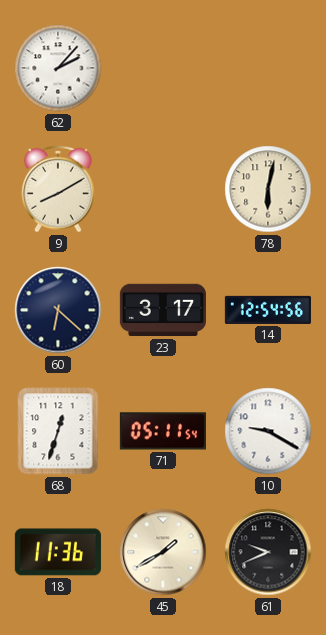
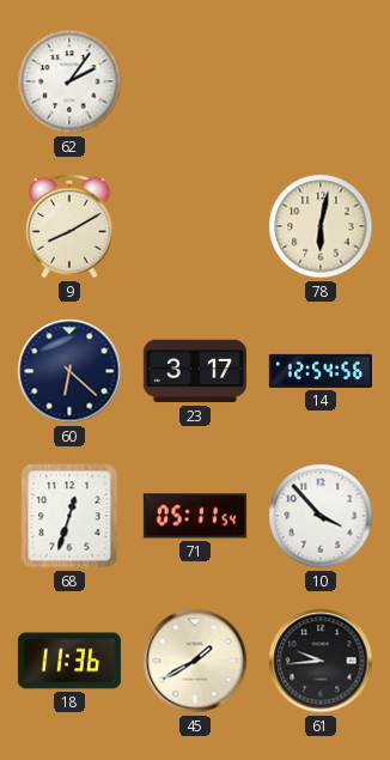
62: 2:07 -> 2:06
10: 9:20 -> 3:53
61: 9:41 -> 9:44
